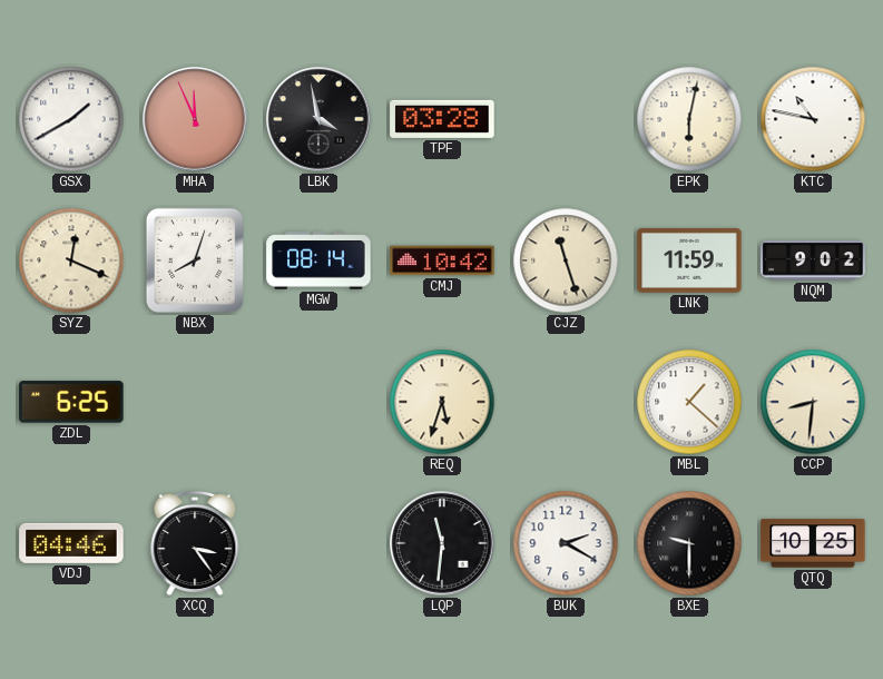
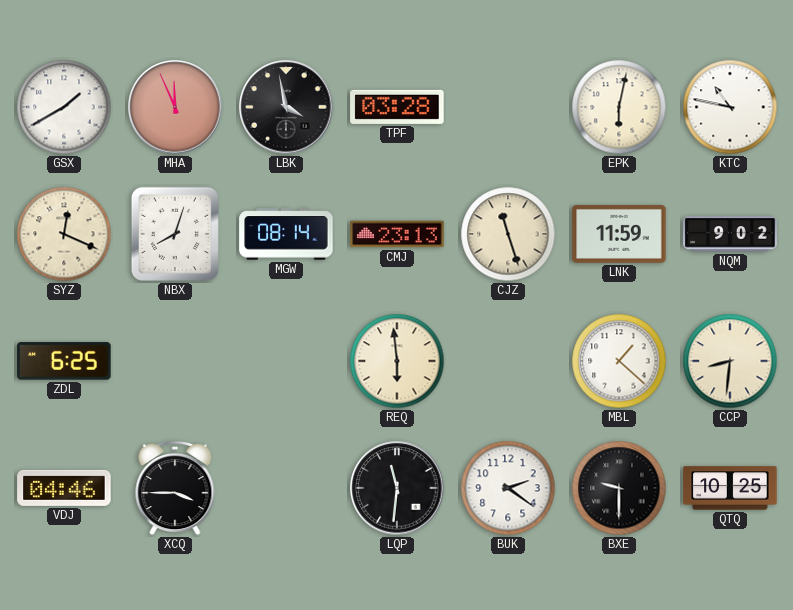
CMJ: 10:42 -> 23:13
REQ: 5:33 -> 5:59
XCQ: 3:24 -> 3:45
BUK: 2:20 -> 2:21
